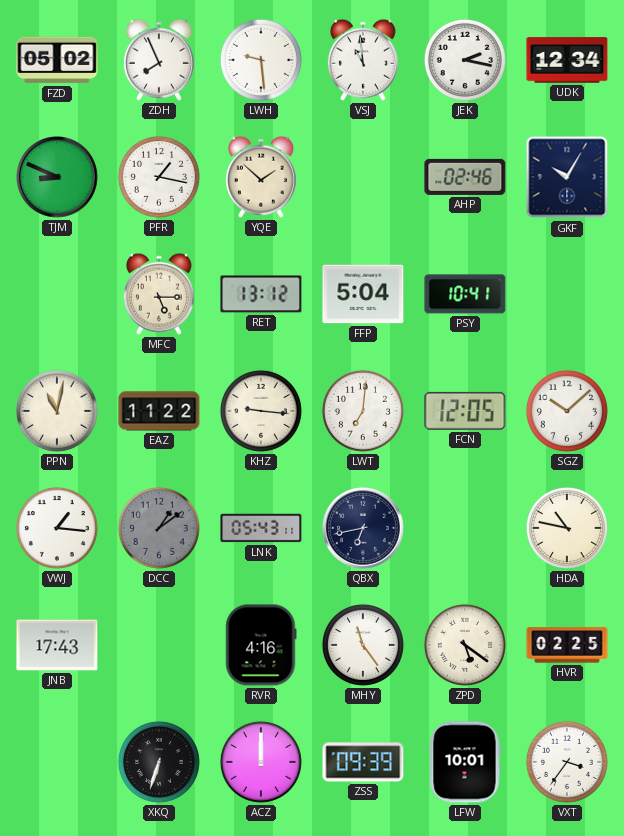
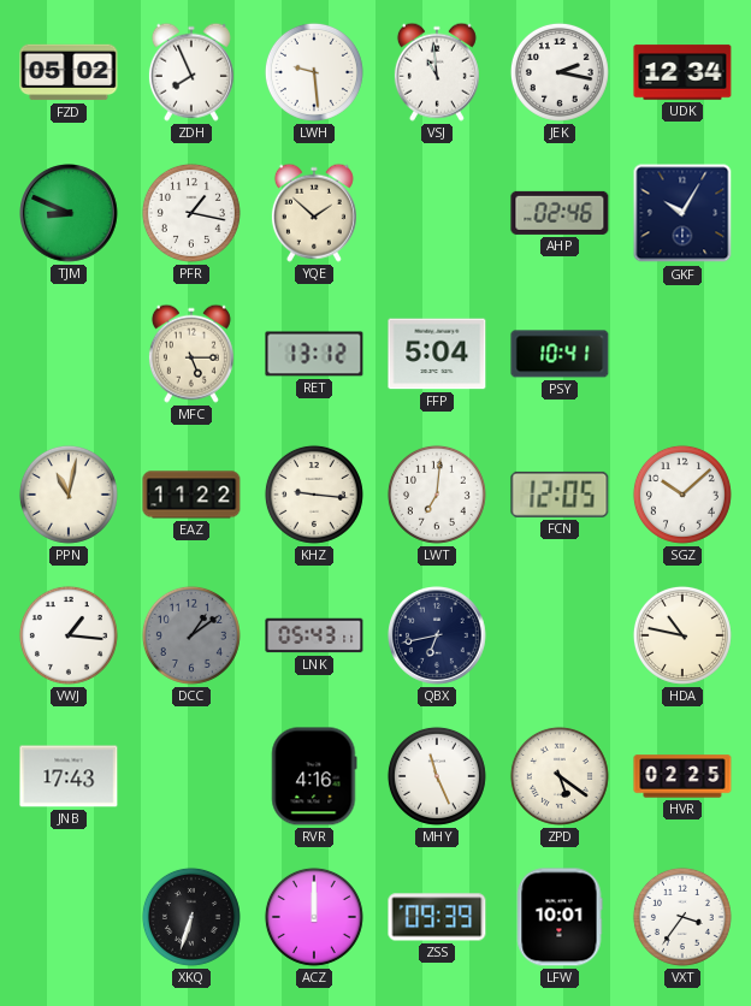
MHY: 11:24 -> 11:26
